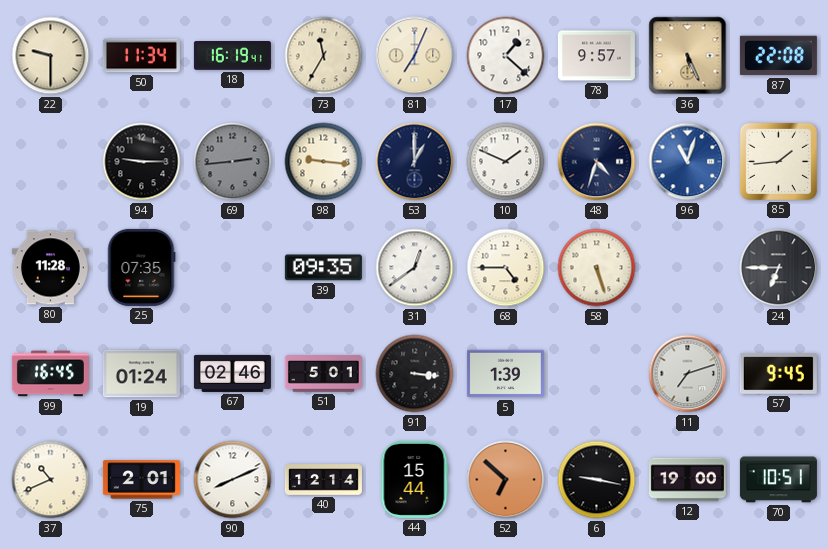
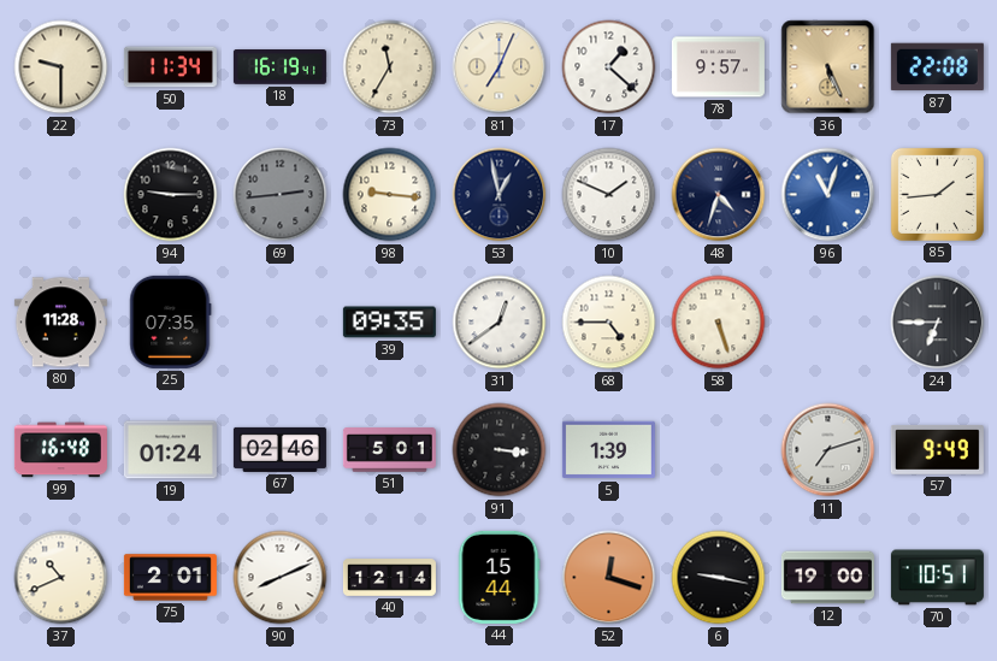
53: 1:00 -> 12:58
99: 16:45 -> 16:48
57: 9:45 -> 9:49
52: 6:52 -> 12:18
